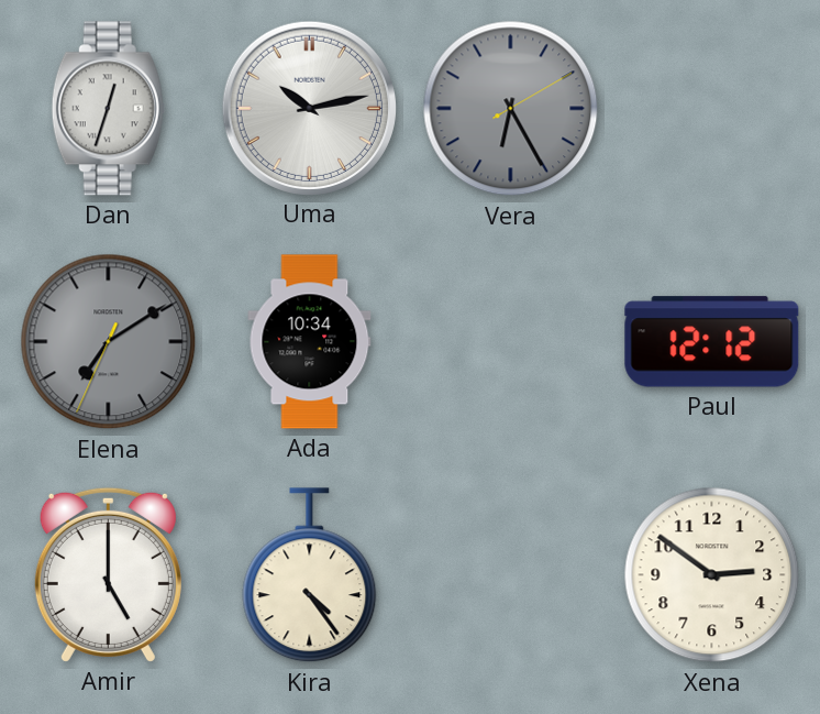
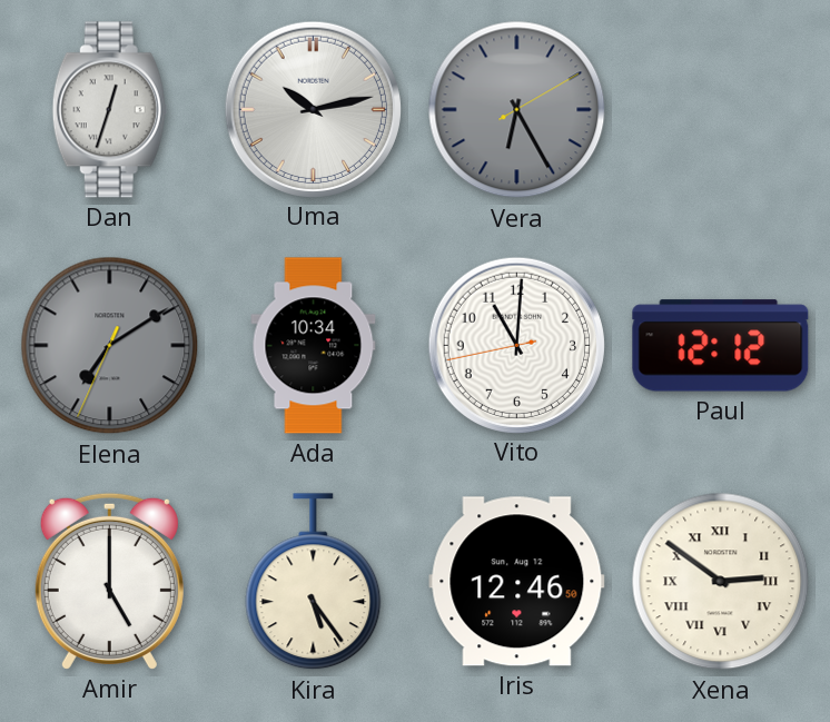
Vito: none -> 11:00
Kira: 4:24 -> 5:24
Iris: none -> 12:46
Xena numerals: Arabic -> Roman
